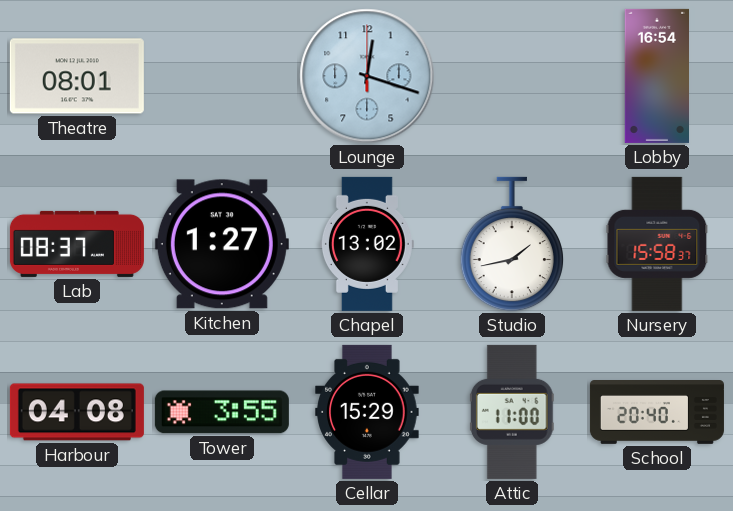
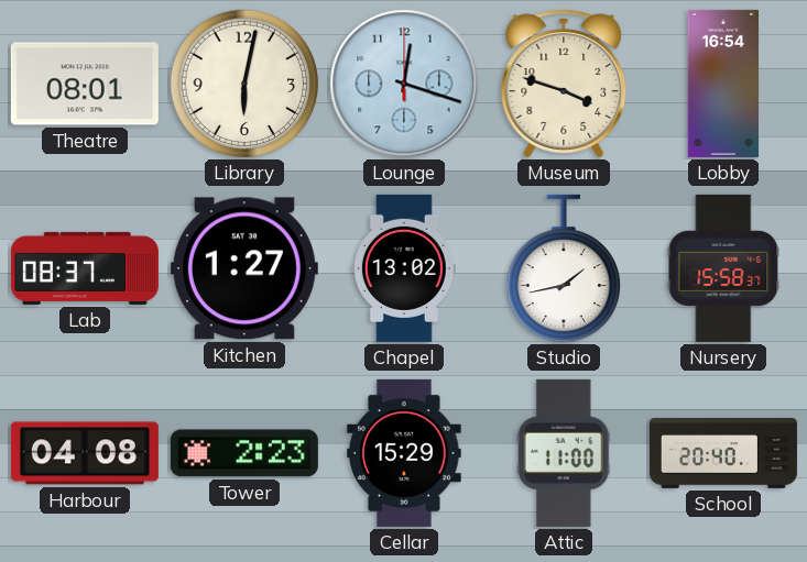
Library: none -> 6:02
Museum: none -> 3:48
Tower: 3:55 -> 2:23
